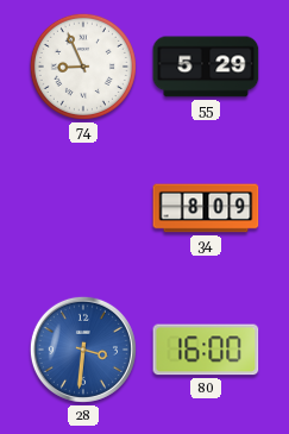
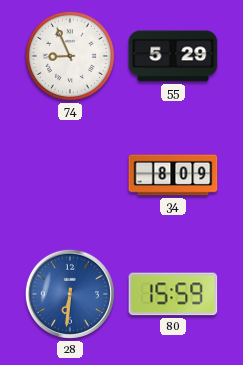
28: 3:31 -> 6:31
80: 16:00 -> 15:59
